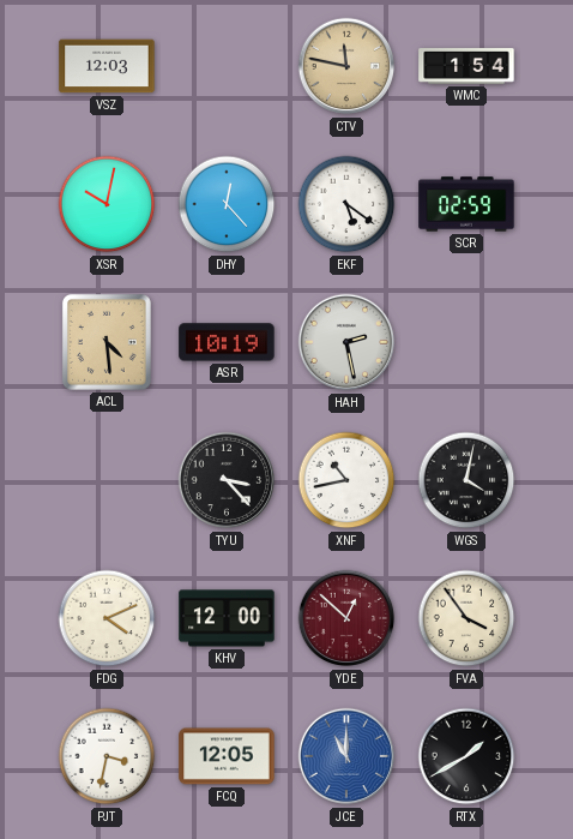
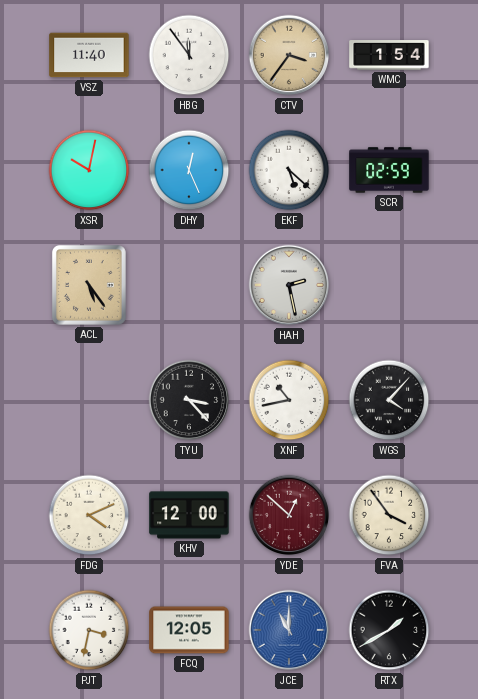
VSZ: 12:03 -> 11:40
HBG: none -> 11:54
CTV: 11:47 -> 3:36
DHY: 12:23 -> 12:26
EKF: 5:21 -> 5:22
ACL: 4:29 -> 5:24
ASR: 10:19 -> none
WGS: 4:02 -> 4:07
